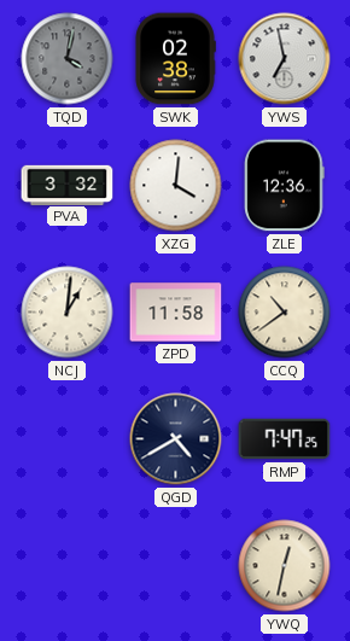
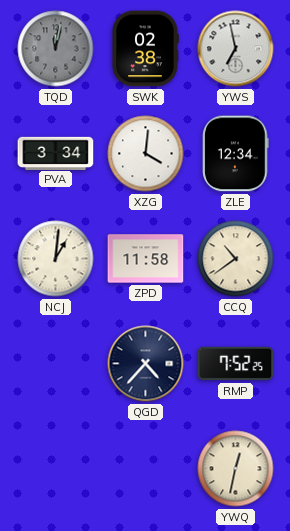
TQD: 4:02 -> 12:02
PVA: 3:32 -> 3:34
ZLE: 12:36 -> 12:34
QGD: 4:40 -> 4:37
RMP: 7:47 -> 7:52
